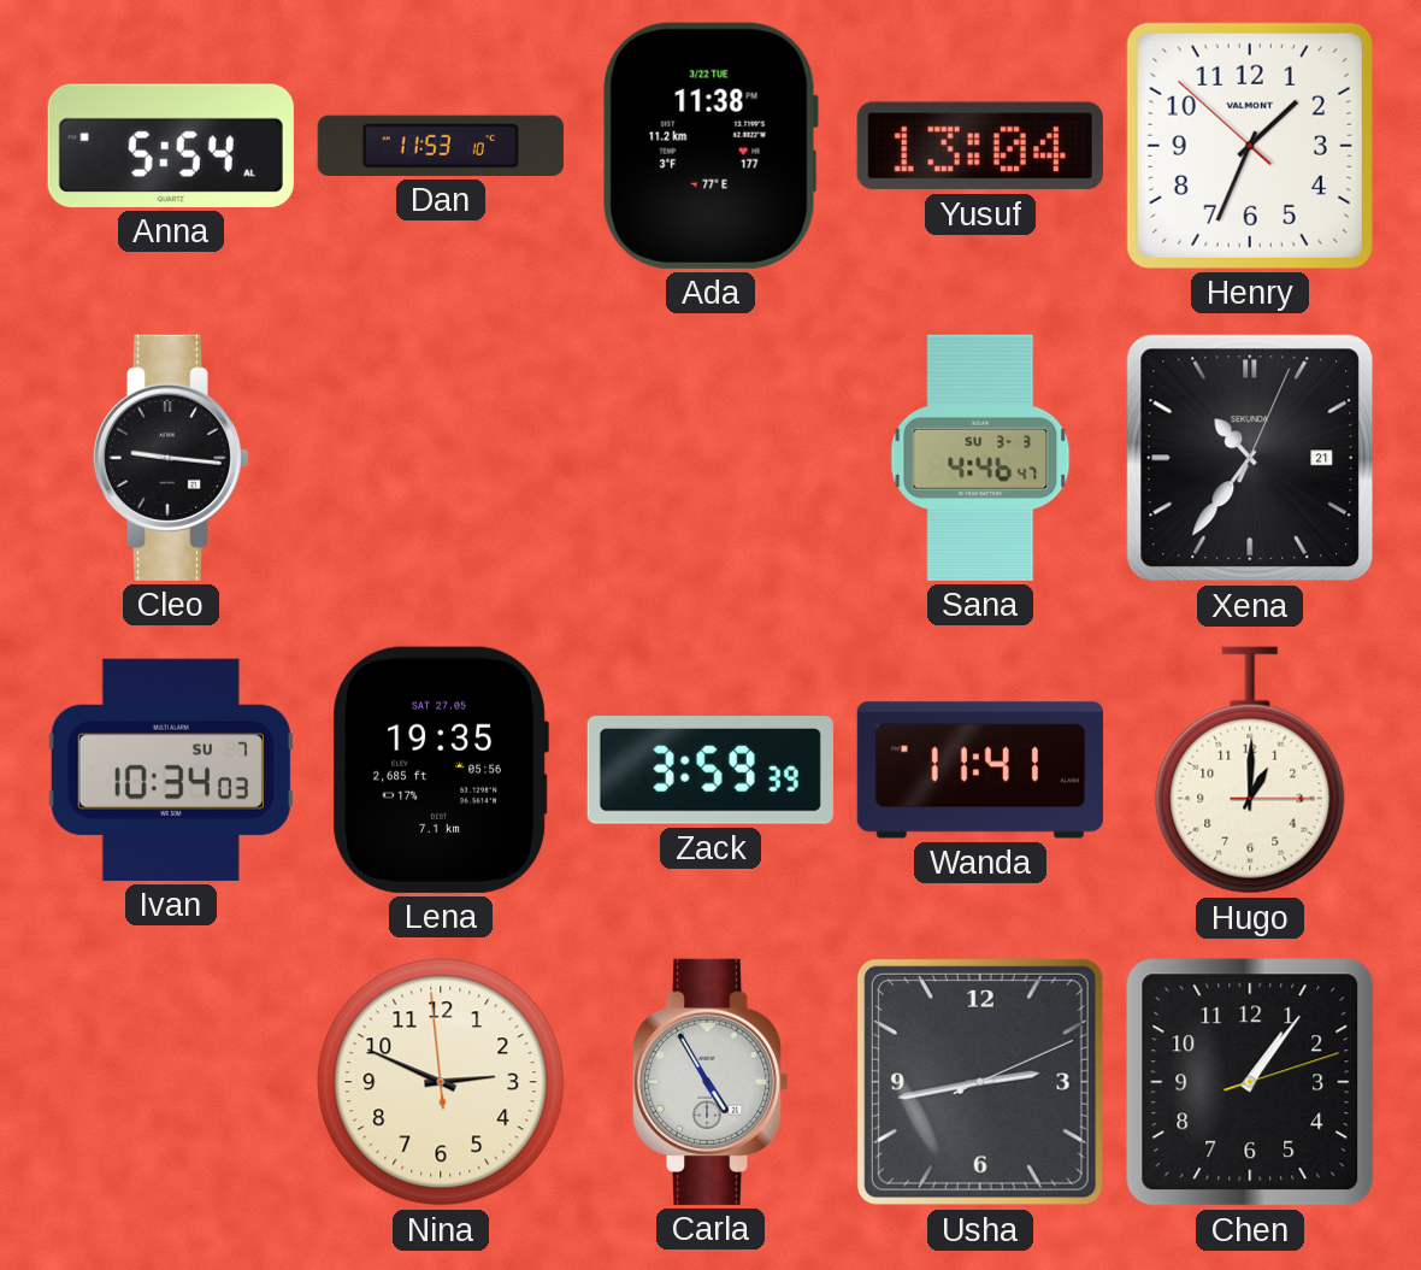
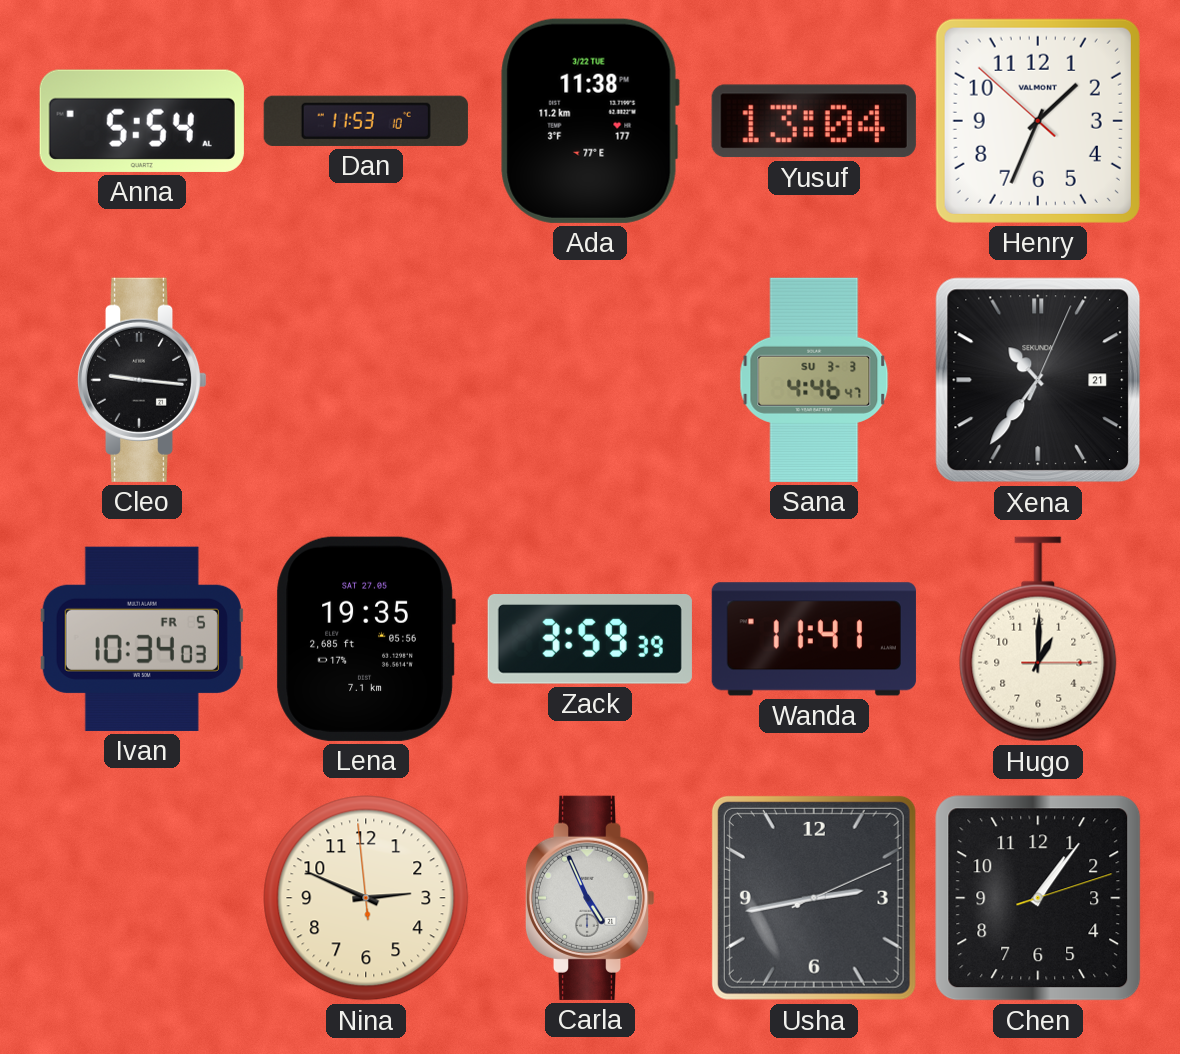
Ivan date: SU 7 -> FR 5
Carla: 4:55 -> 4:56
